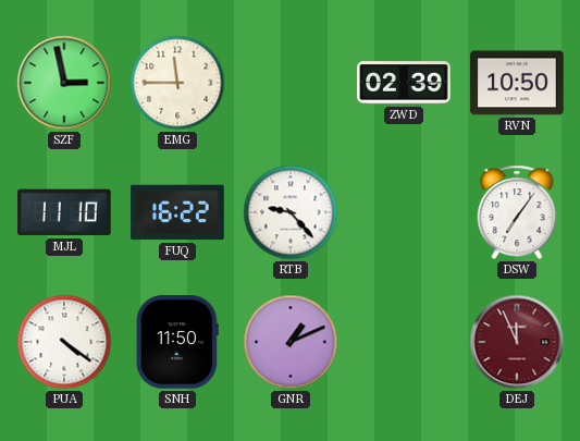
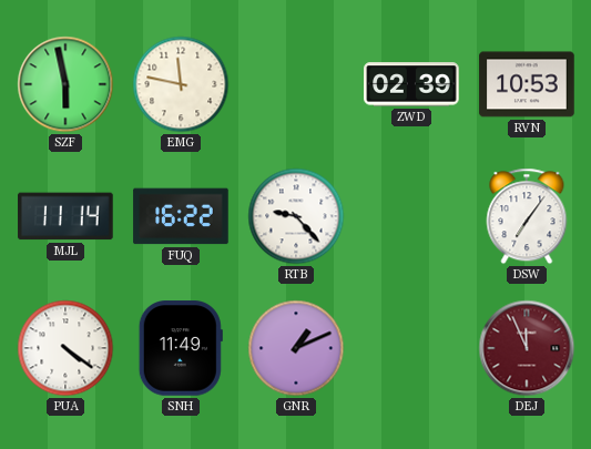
SZF: 2:58 -> 5:58
EMG: 11:45 -> 11:47
RVN: 10:50 -> 10:53
MJL: 11:10 -> 11:14
SNH: 11:50 -> 11:49
